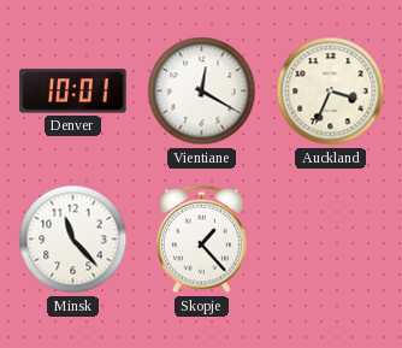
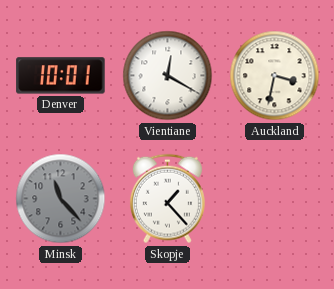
Auckland: 3:34 -> 3:32
Minsk dial: white -> grey
